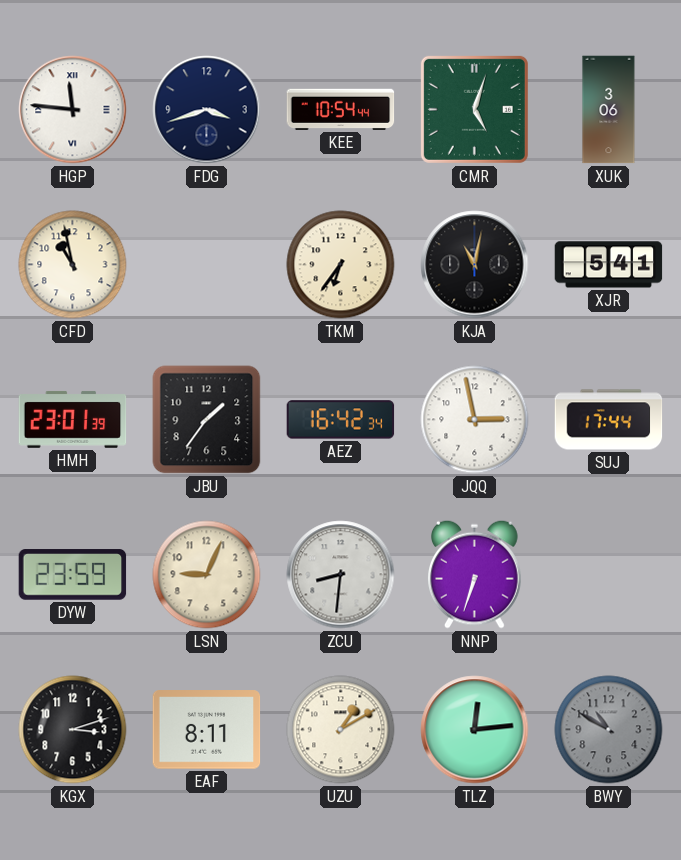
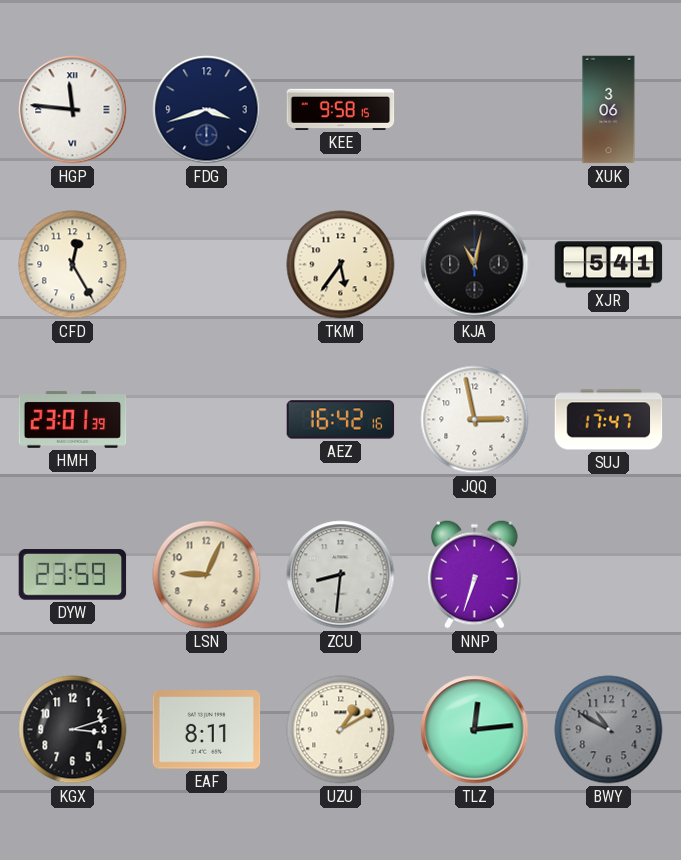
KEE: 10:54 -> 9:58
CMR: 5:03 -> none
CFD: 10:58 -> 12:25
TKM: 6:36 -> 5:36
JBU: 1:36 -> none
AEZ: 16:42:34 -> 16:42:16
SUJ: 17:44 -> 17:47
